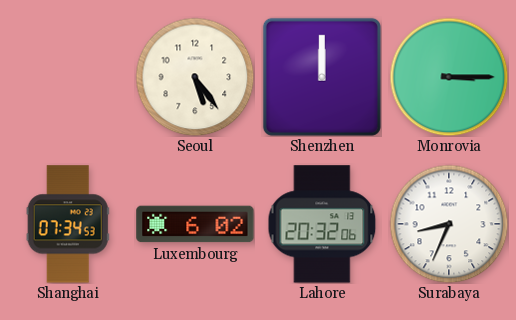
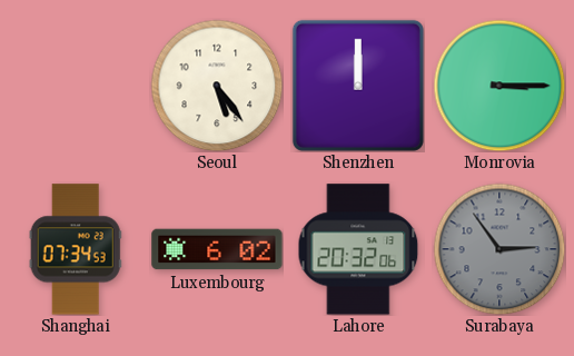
Surabaya: 8:34 -> 2:54
Surabaya dial: white -> grey
